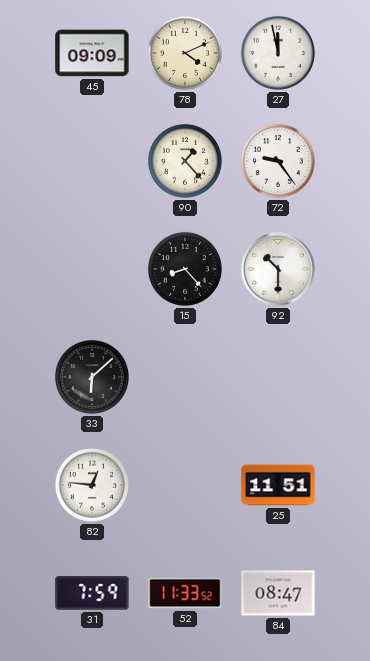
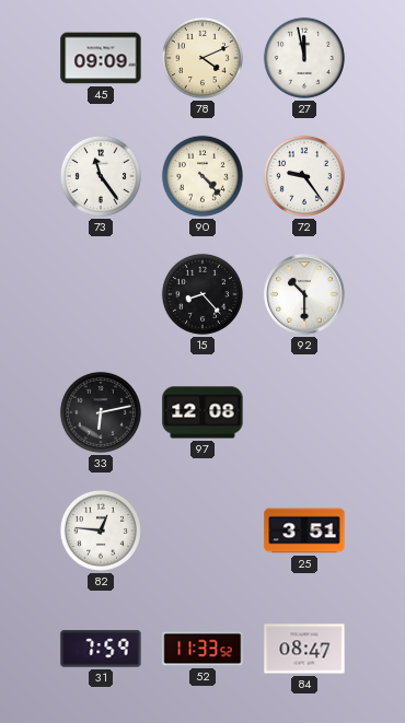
73: none -> 11:24
90: 1:23 -> 4:23
33: 6:08 -> 6:13
97: none -> 12:08
25: 11:51 -> 3:51
